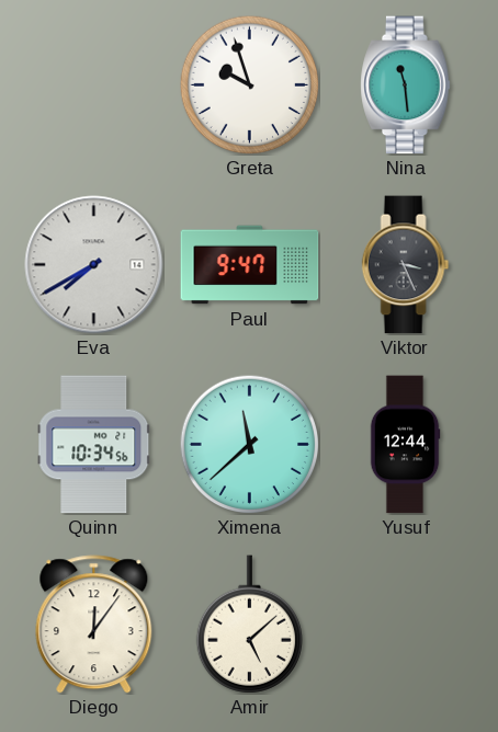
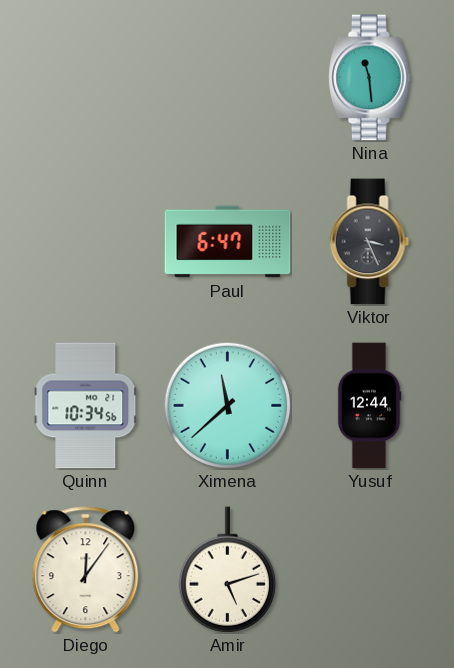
Greta: 9:57 -> none
Eva: 7:40 -> none
Paul: 9:47 -> 6:47
Amir: 5:08 -> 5:12
